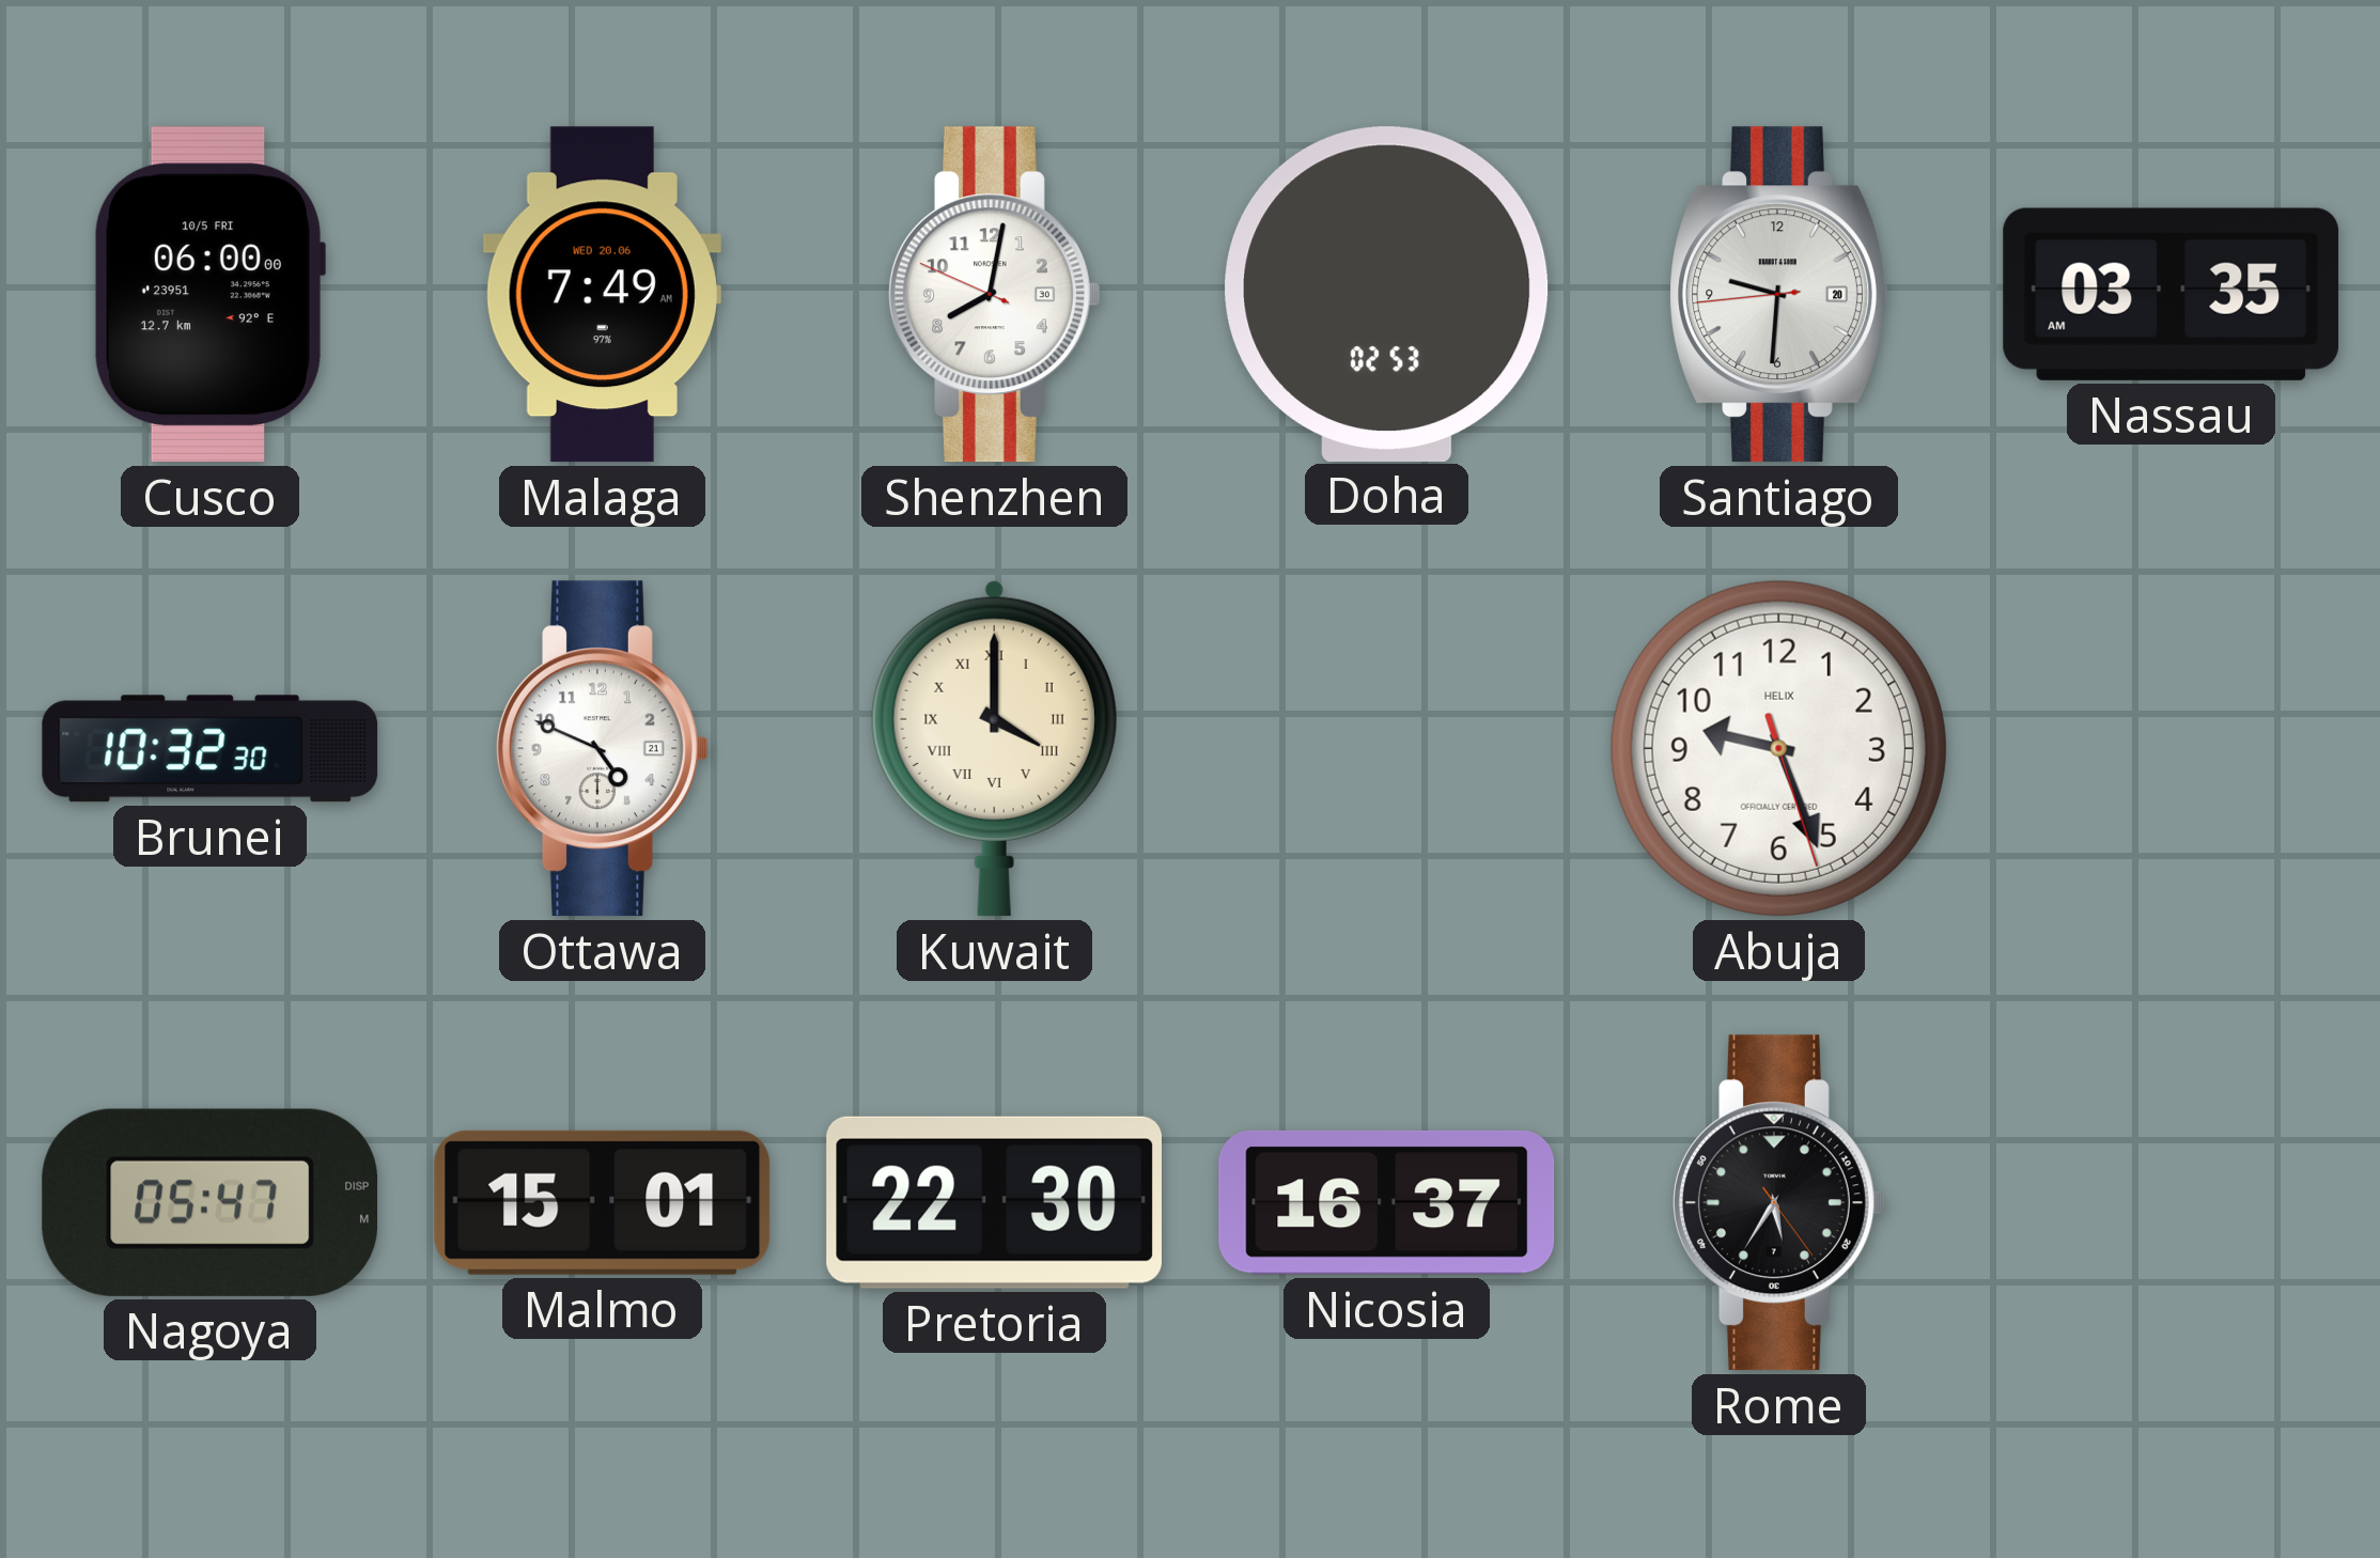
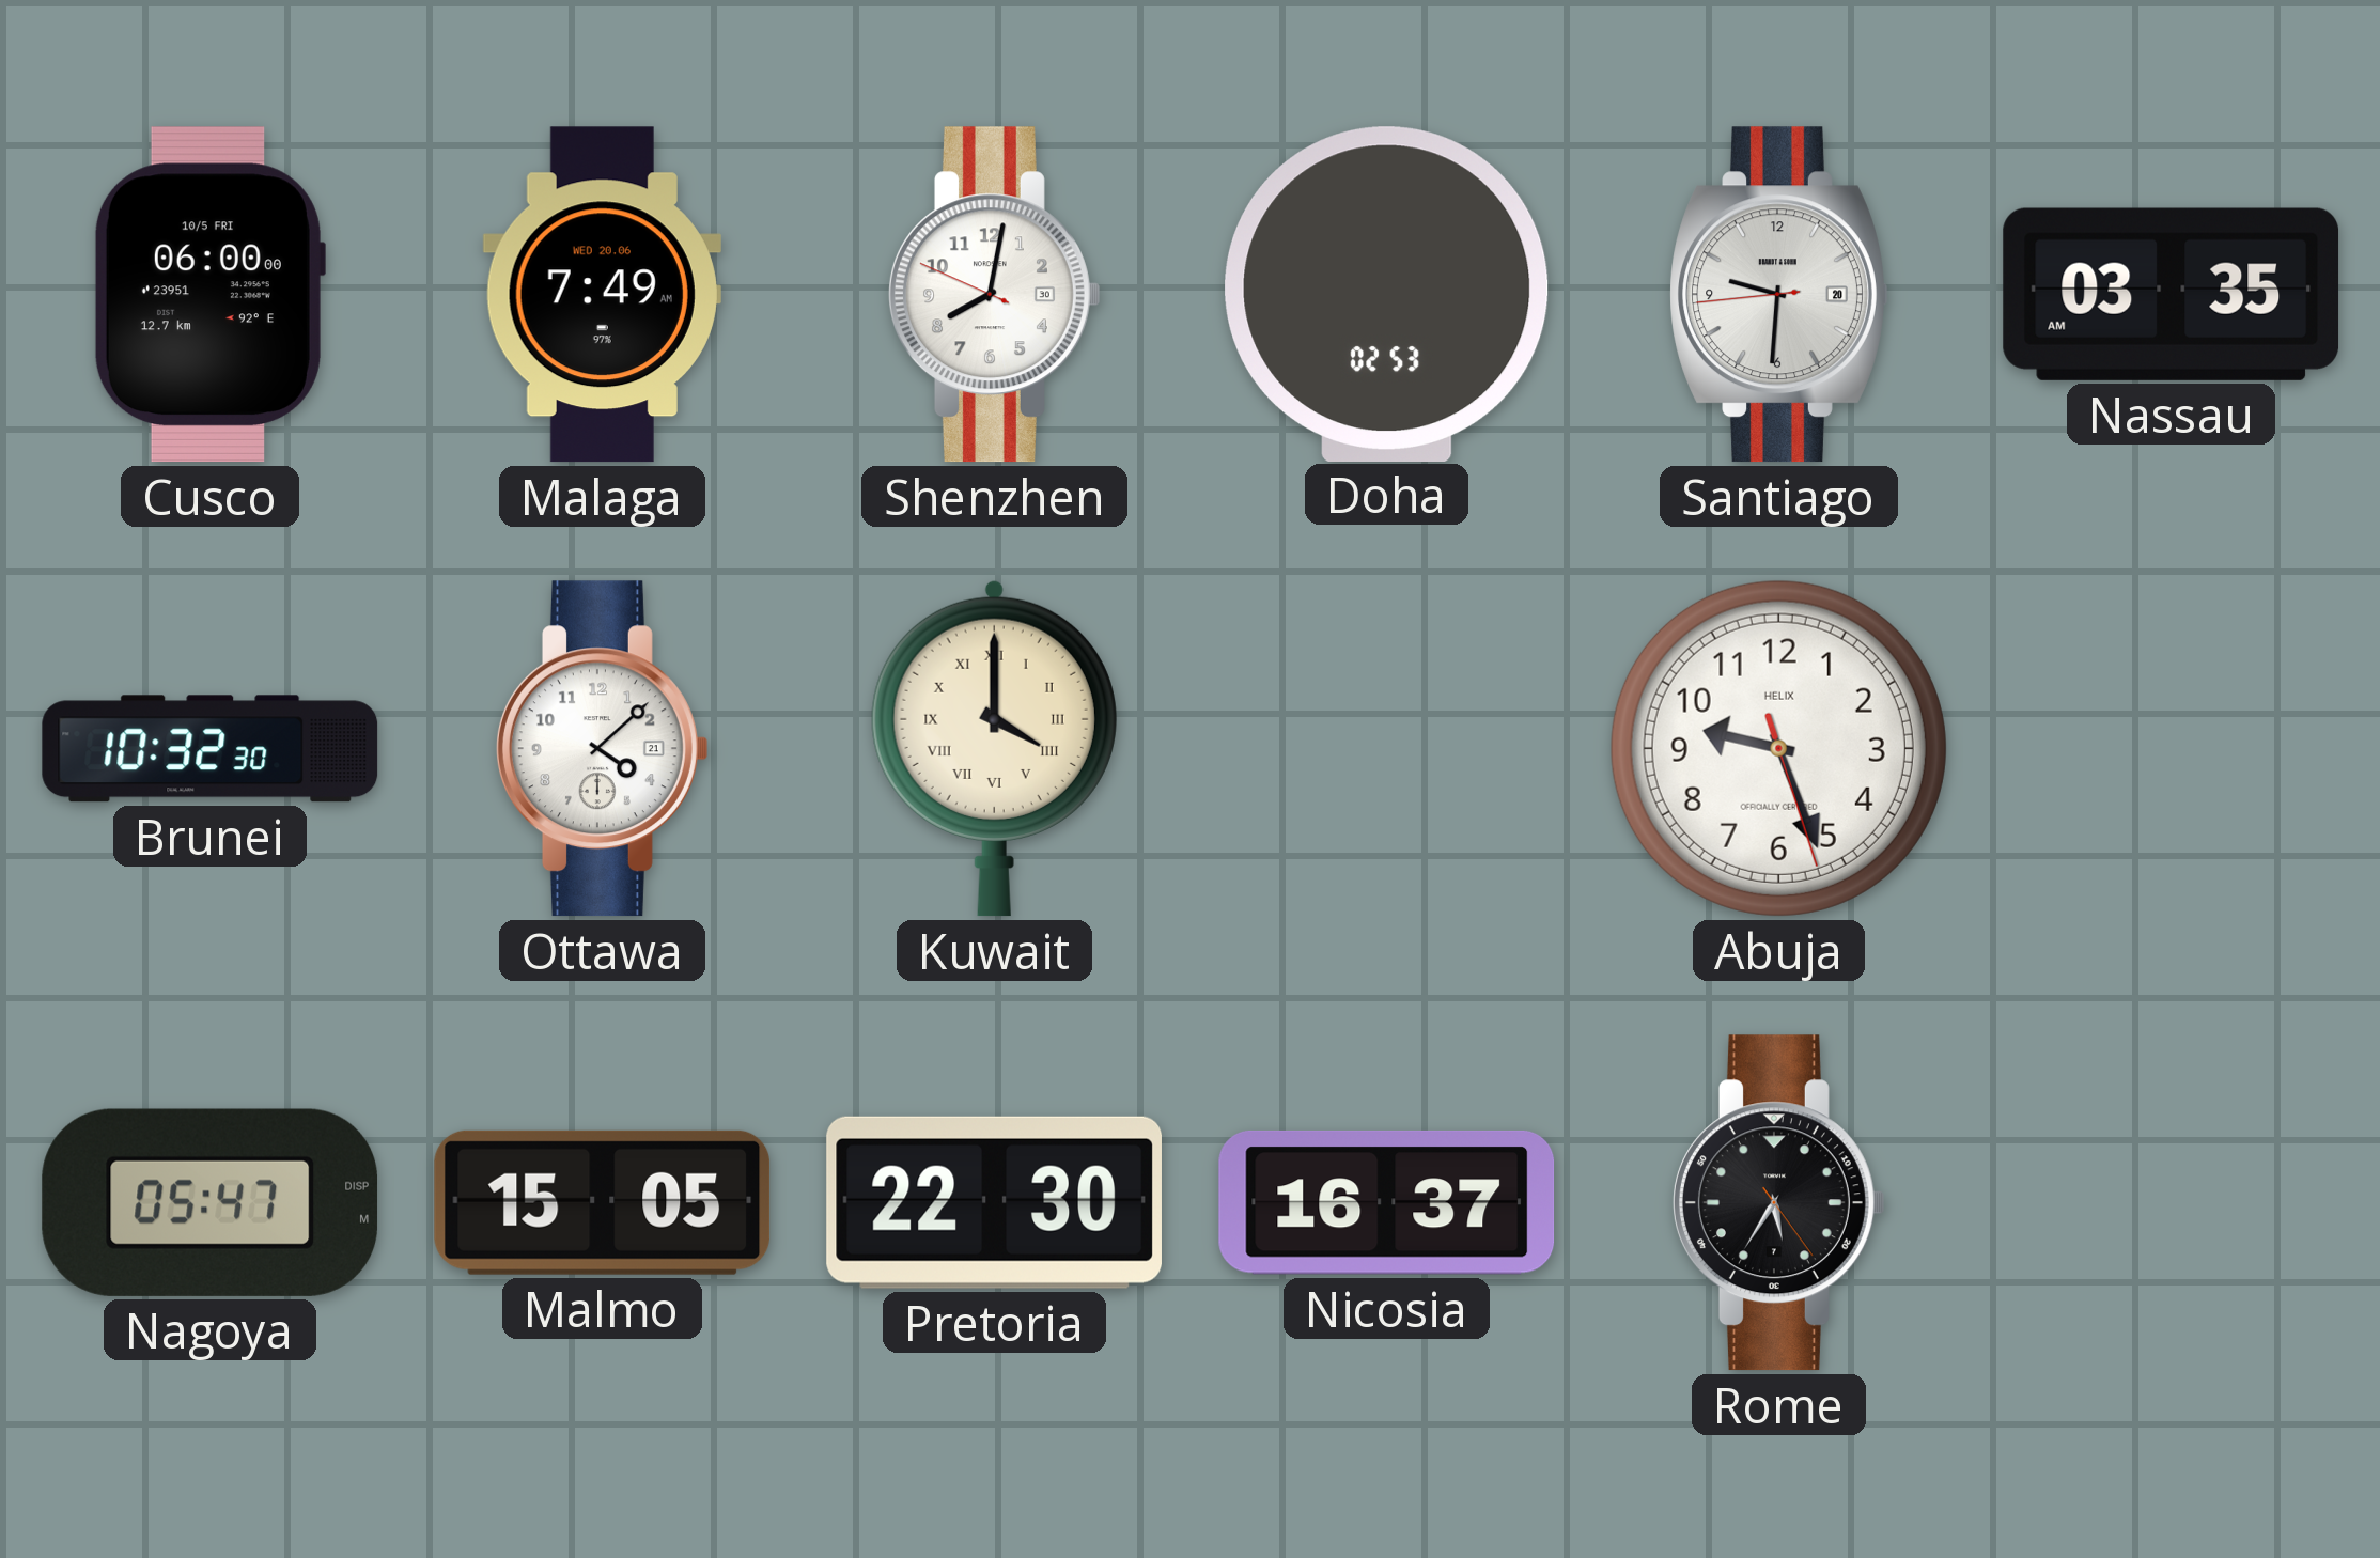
Ottawa: 4:49 -> 4:08
Malmo: 15:01 -> 15:05
